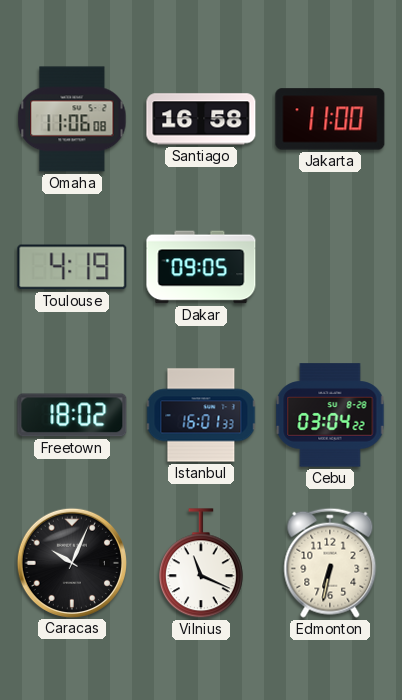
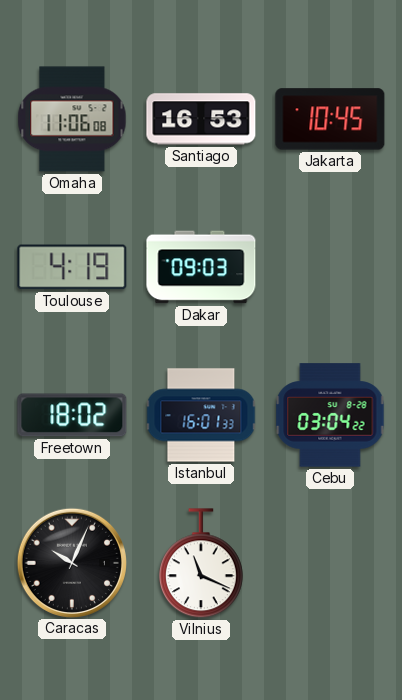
Santiago: 16:58 -> 16:53
Jakarta: 11:00 -> 10:45
Dakar: 09:05 -> 09:03
Edmonton: 6:32 -> none
